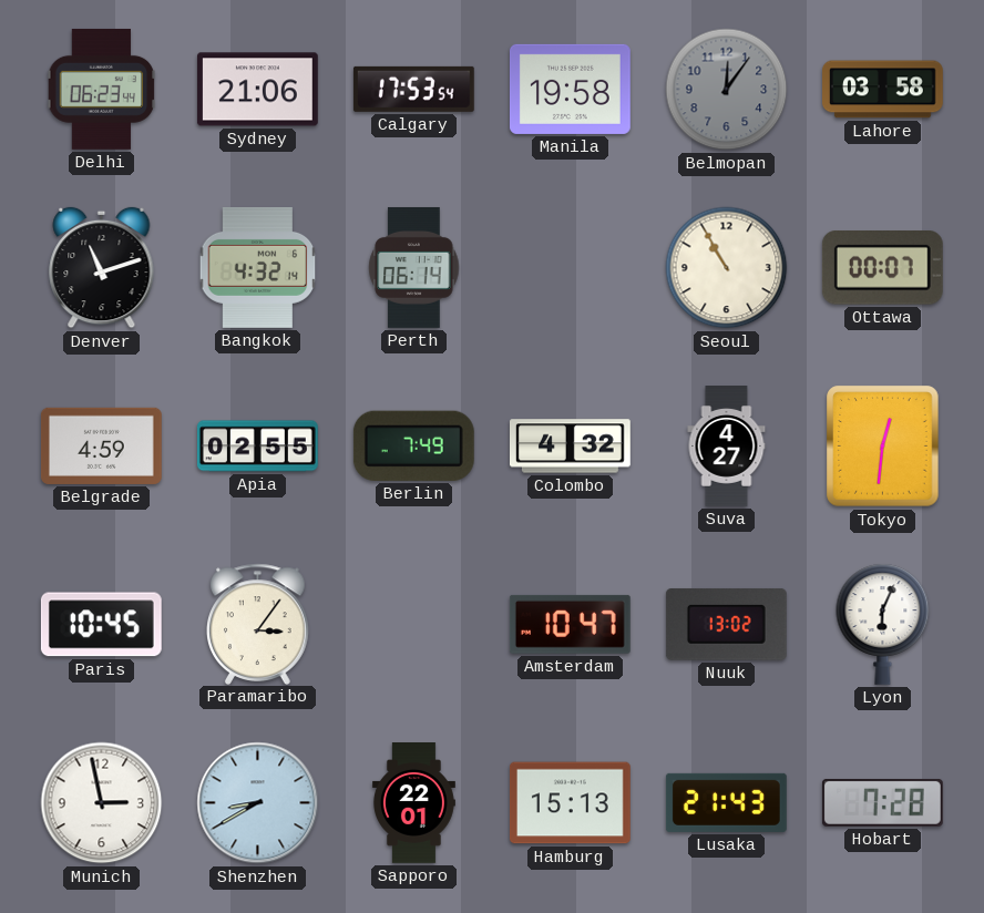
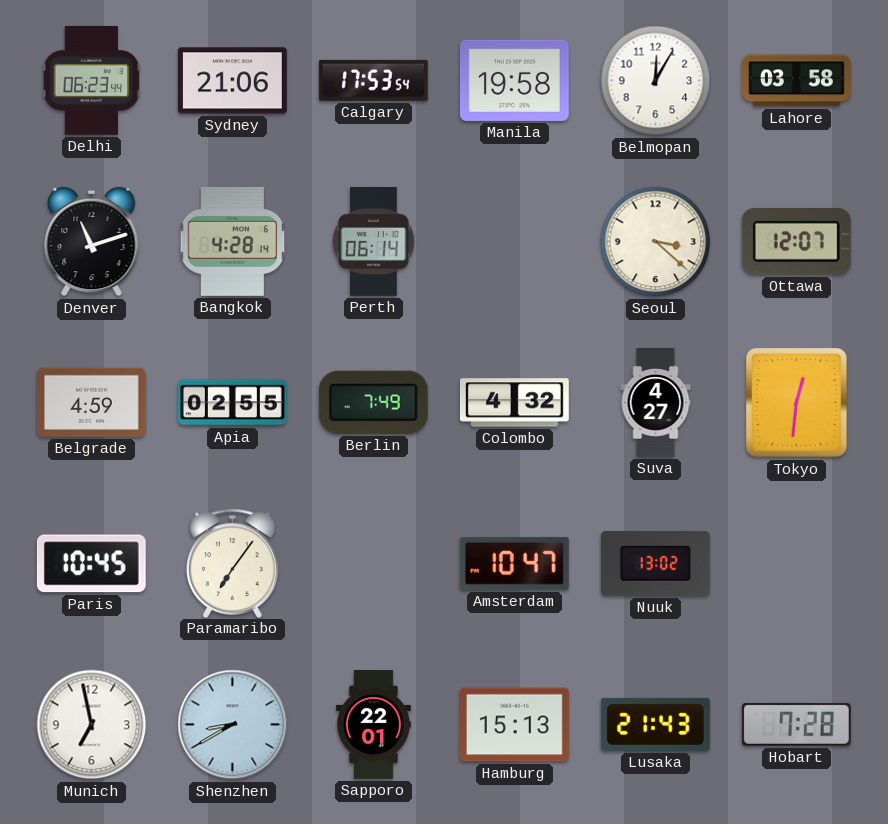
Belmopan: 12:06 -> 12:05
Belmopan dial: grey -> white
Bangkok: 4:32 -> 4:28
Seoul: 10:55 -> 3:22
Ottawa: 00:07 -> 12:07
Paramaribo: 3:06 -> 7:06
Lyon: 6:04 -> none
Munich: 2:58 -> 6:58
